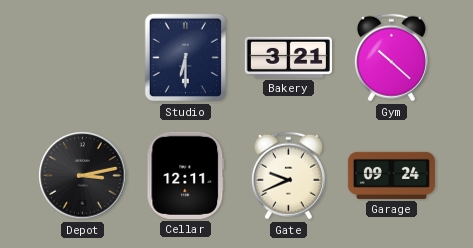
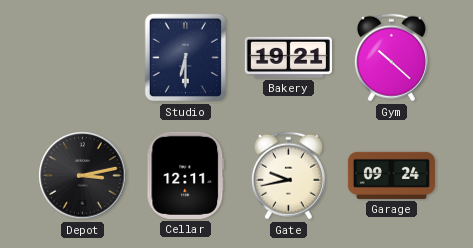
Bakery: 3:21 -> 19:21
Gate: 9:41 -> 9:43
